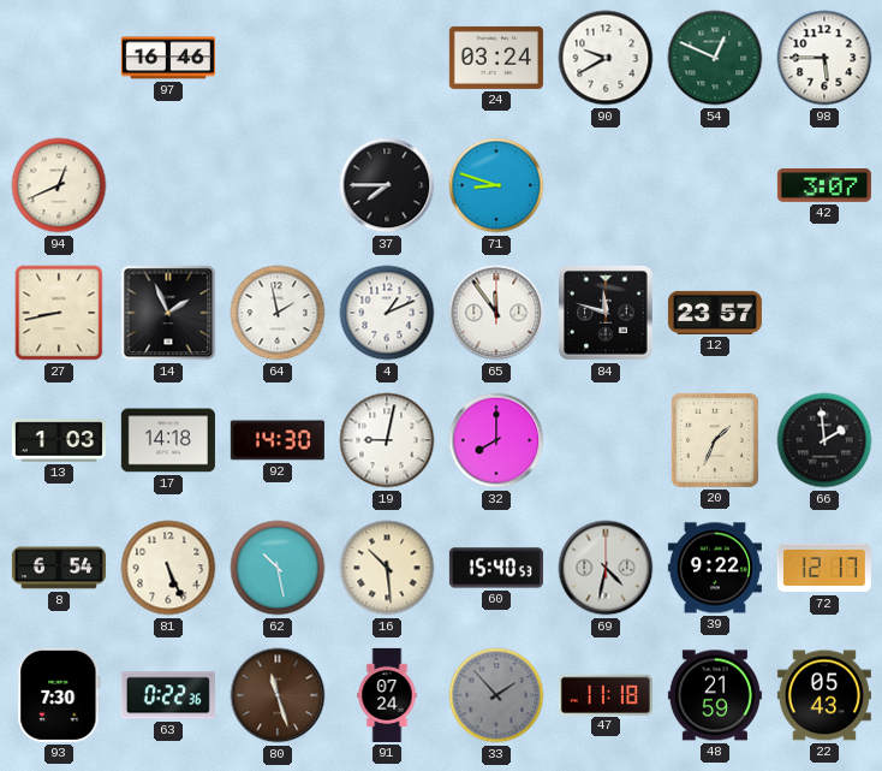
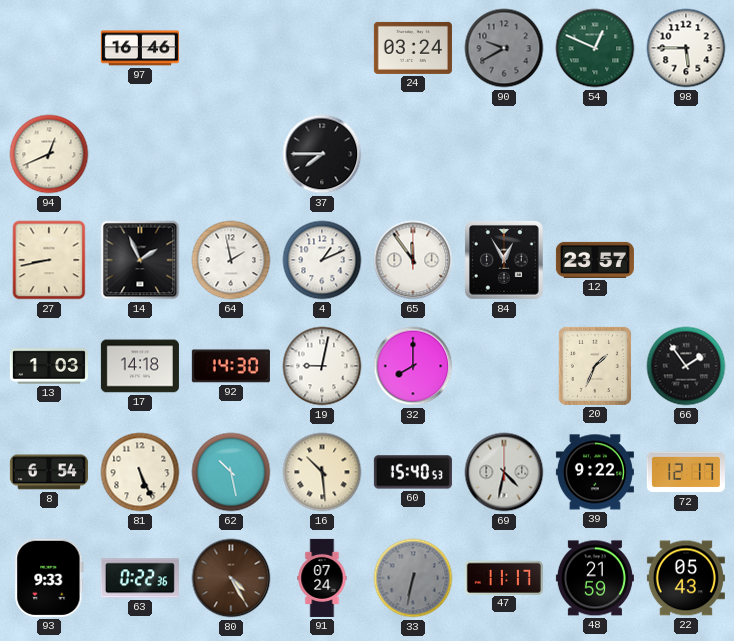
90 dial: white -> grey
71: 8:48 -> none
42: 3:07 -> none
84: 11:48 -> 12:55
66: 1:59 -> 1:54
93: 7:30 -> 9:33
80: 11:27 -> 4:25
33: 1:53 -> 6:32
47: 11:18 -> 11:17
